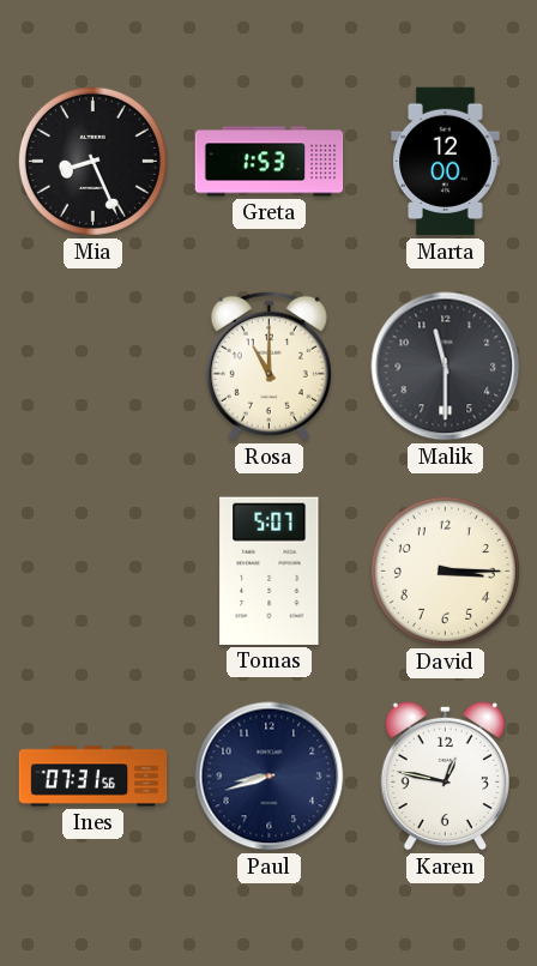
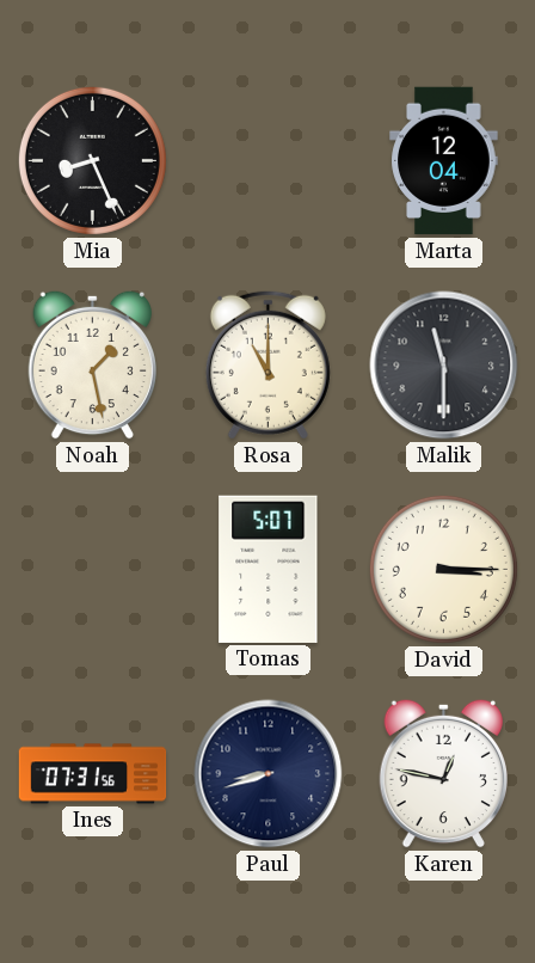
Greta: 1:53 -> none
Marta: 12:00 -> 12:04
Noah: none -> 1:28
